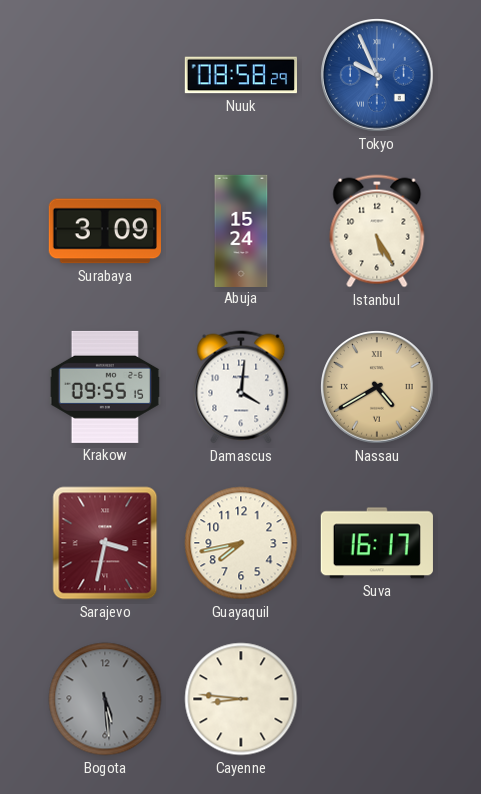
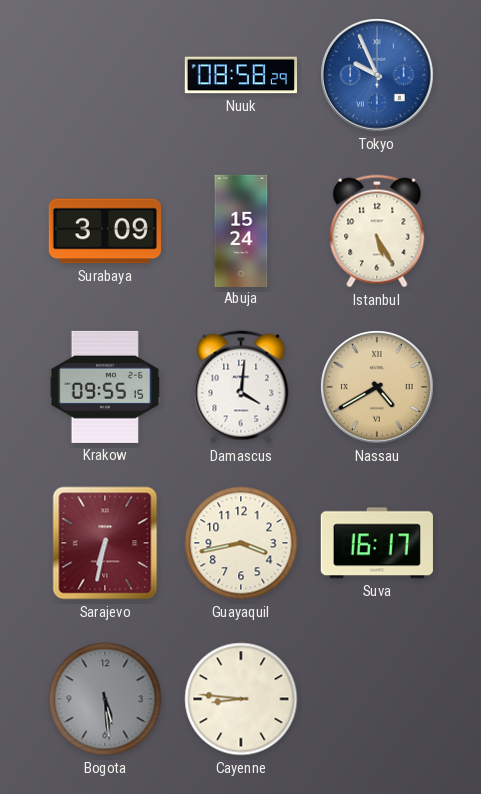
Sarajevo: 3:32 -> 6:32
Guayaquil: 7:43 -> 3:43
